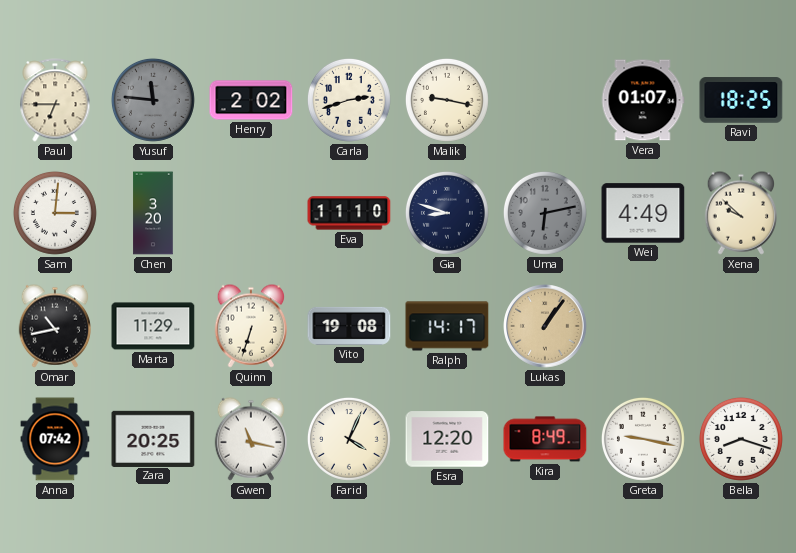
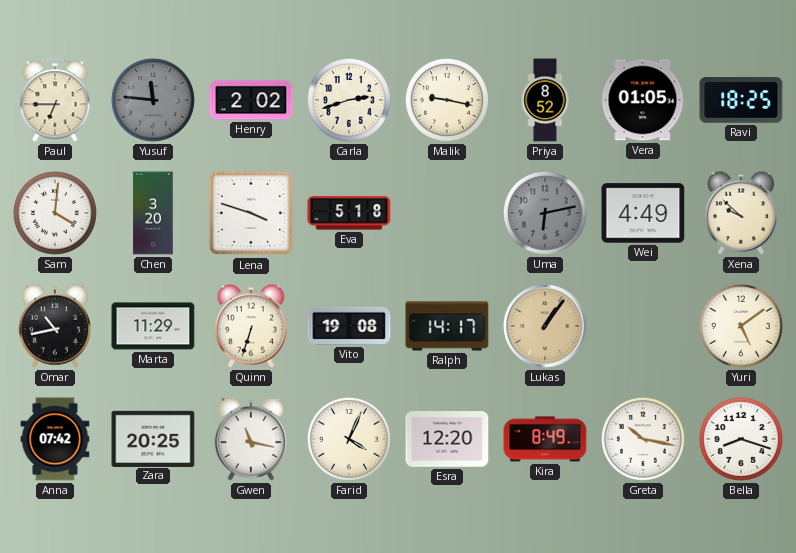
Priya: none -> 8:52
Vera: 01:07 -> 01:05
Sam: 3:01 -> 4:01
Lena: none -> 3:48
Eva: 11:10 -> 5:18
Gia: 8:48 -> none
Yuri: none -> 5:09
Greta: 9:17 -> 10:17
